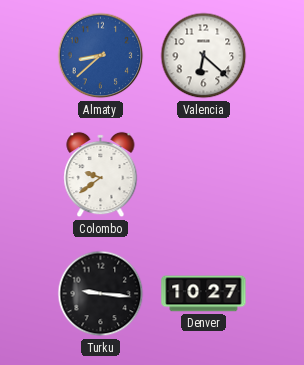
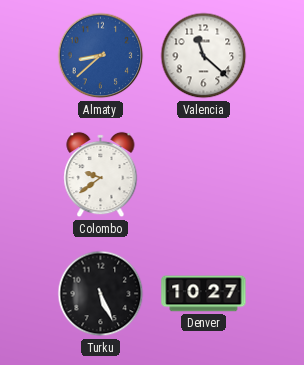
Valencia: 6:22 -> 11:22
Turku: 9:16 -> 5:26
